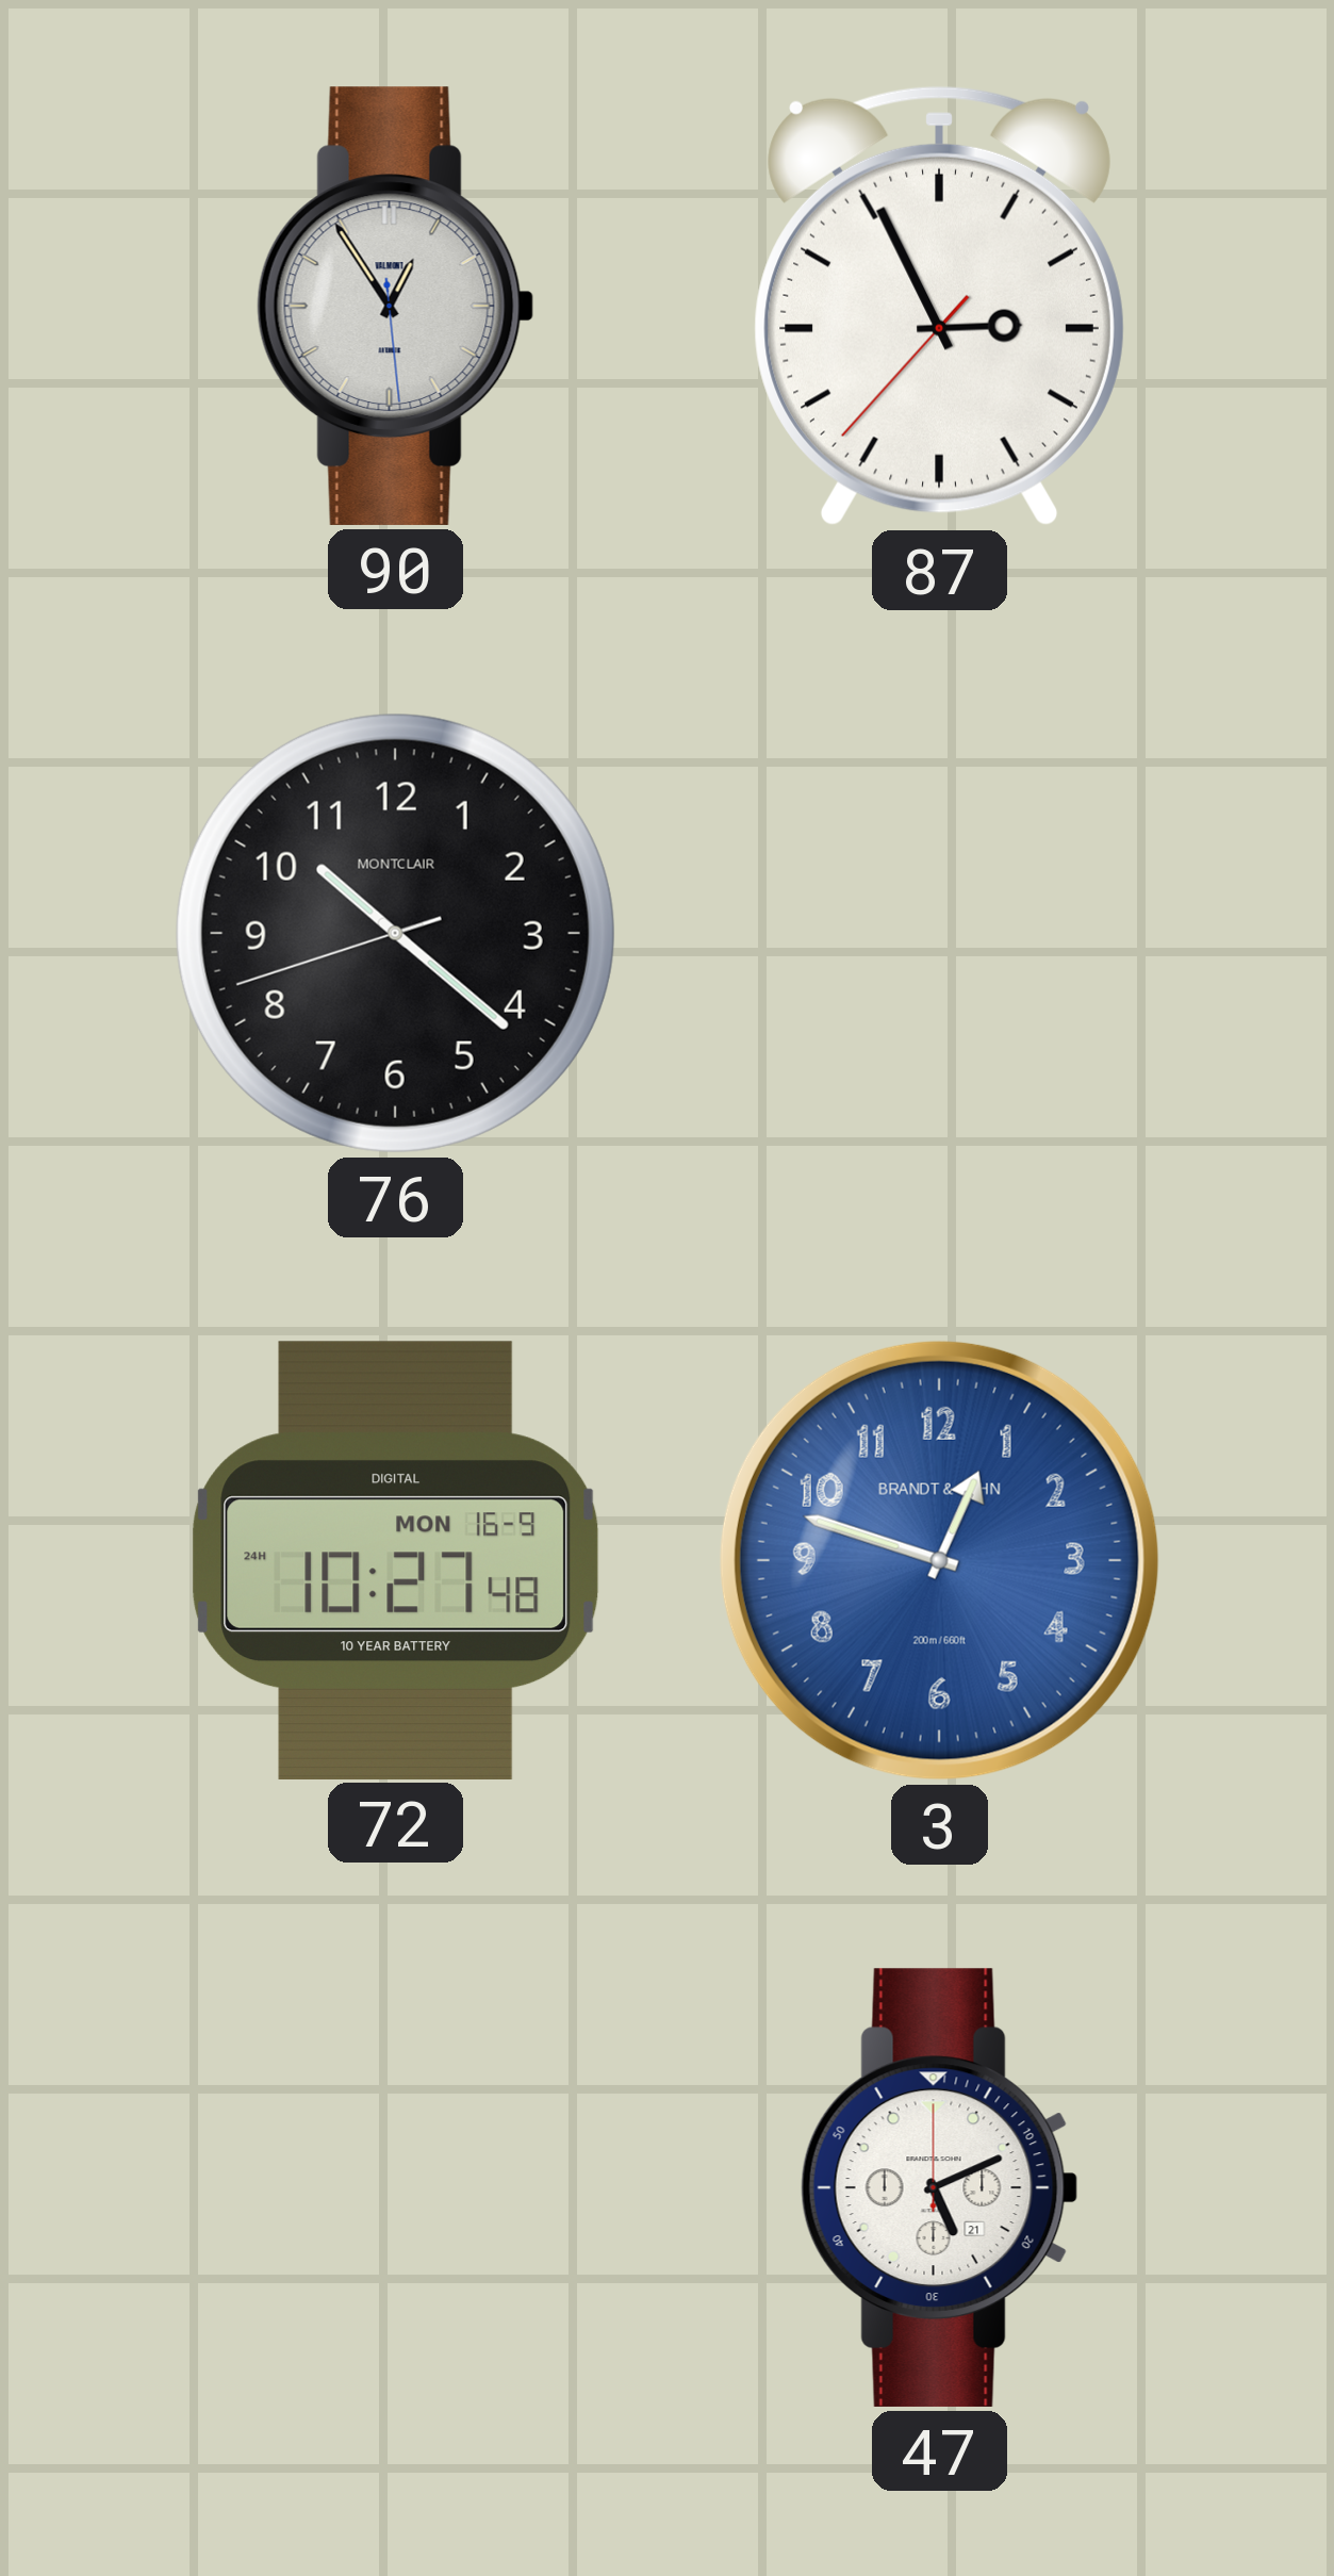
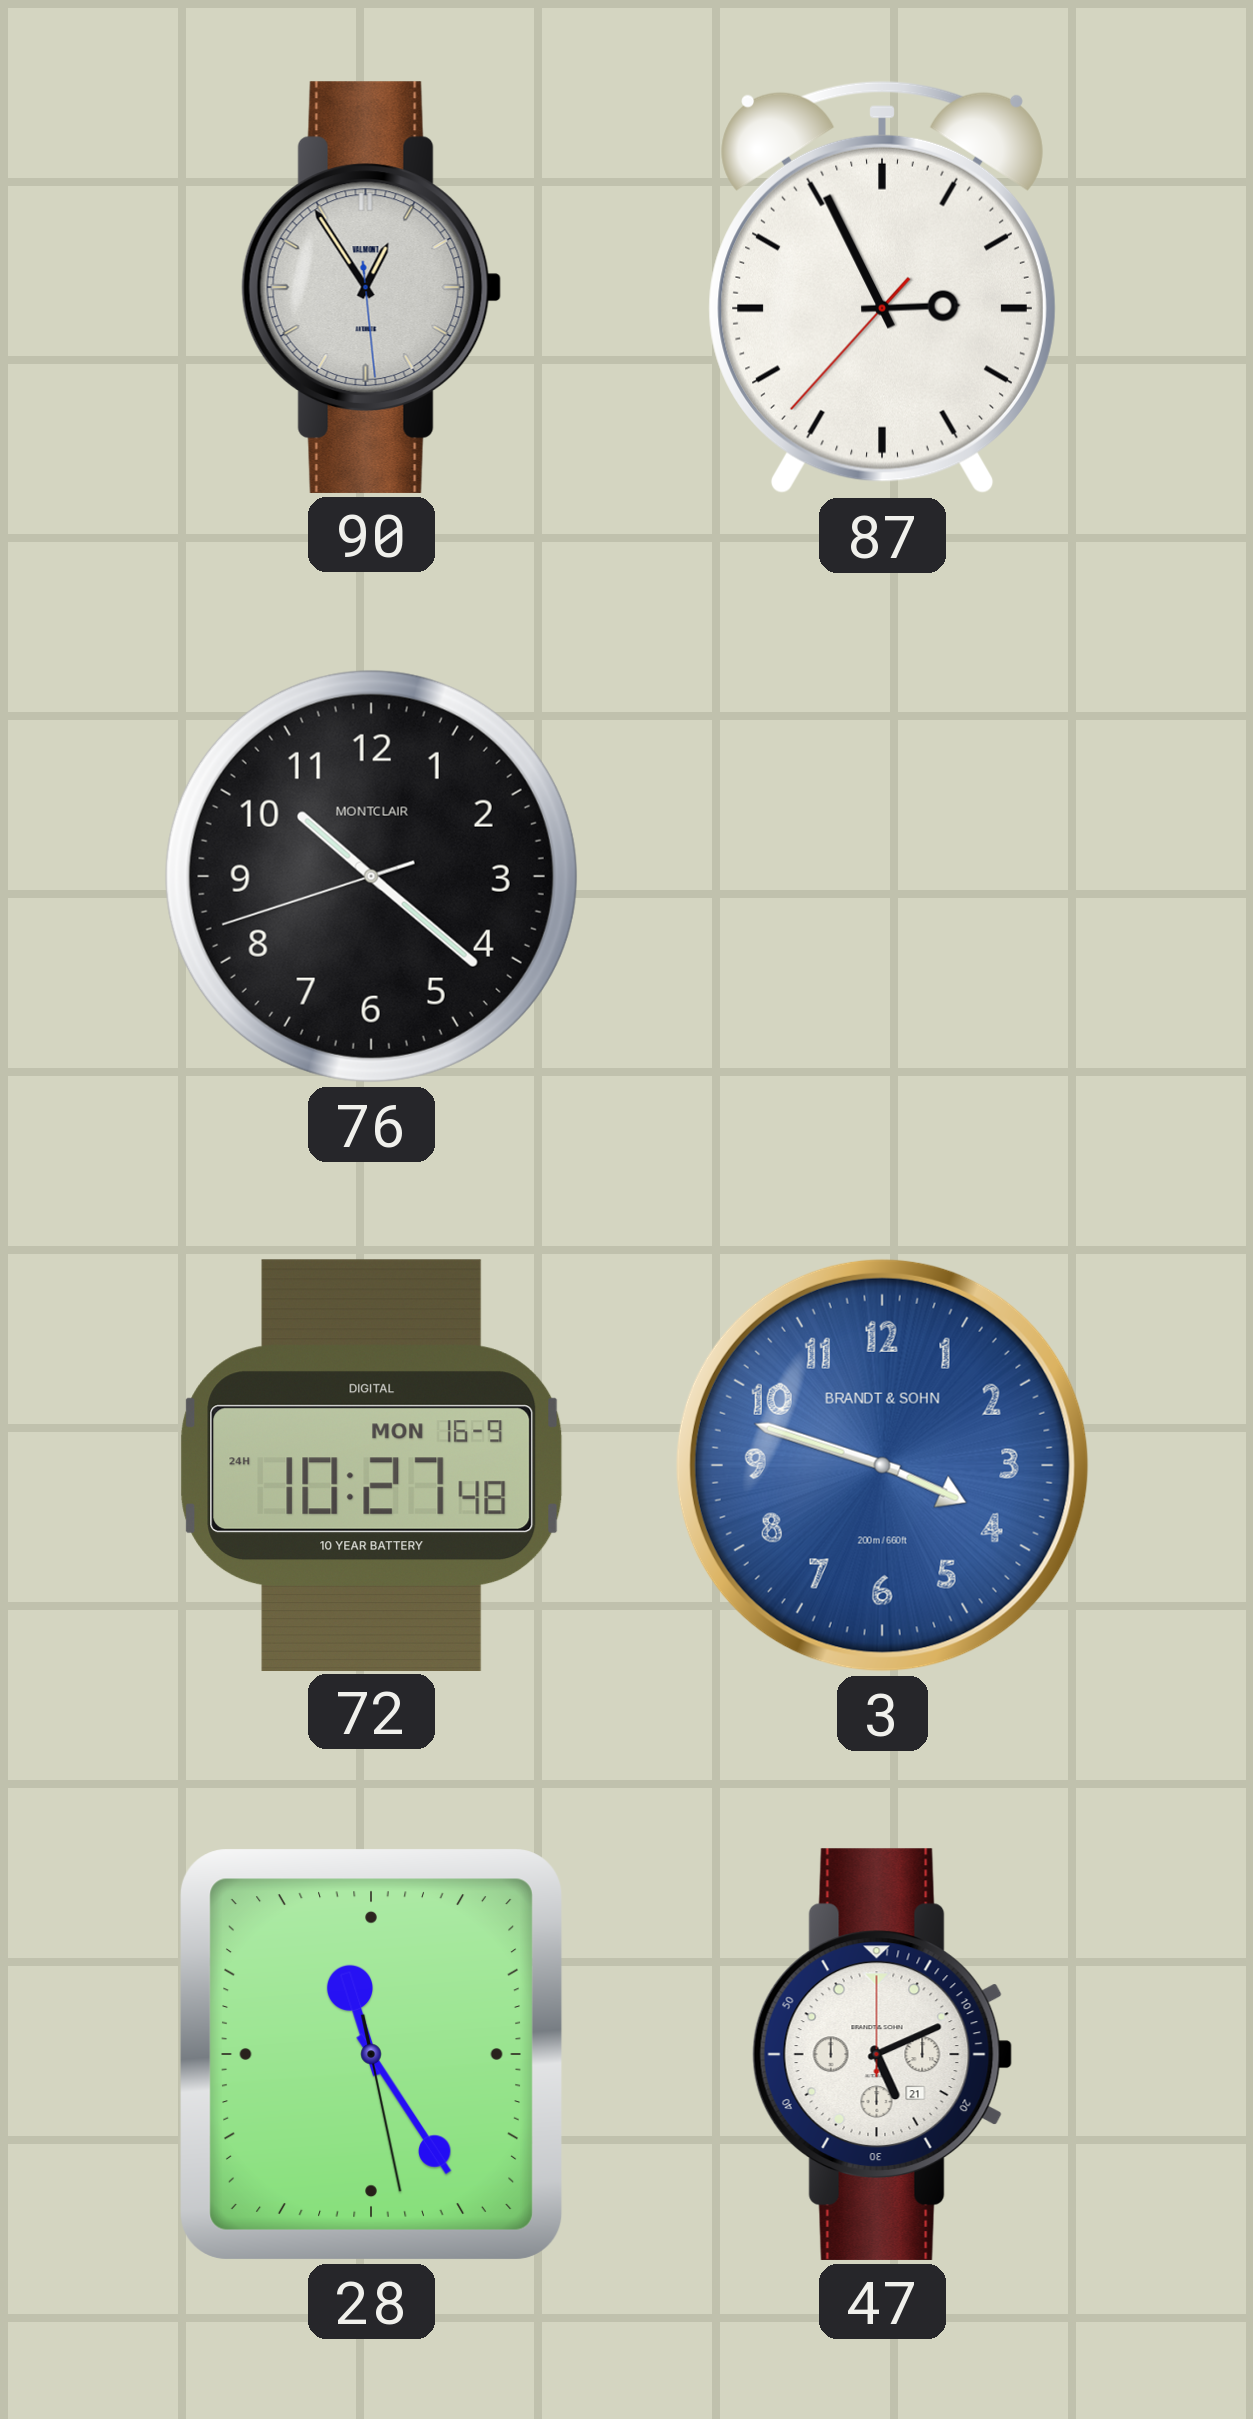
3: 12:48 -> 3:48
28: none -> 11:24
